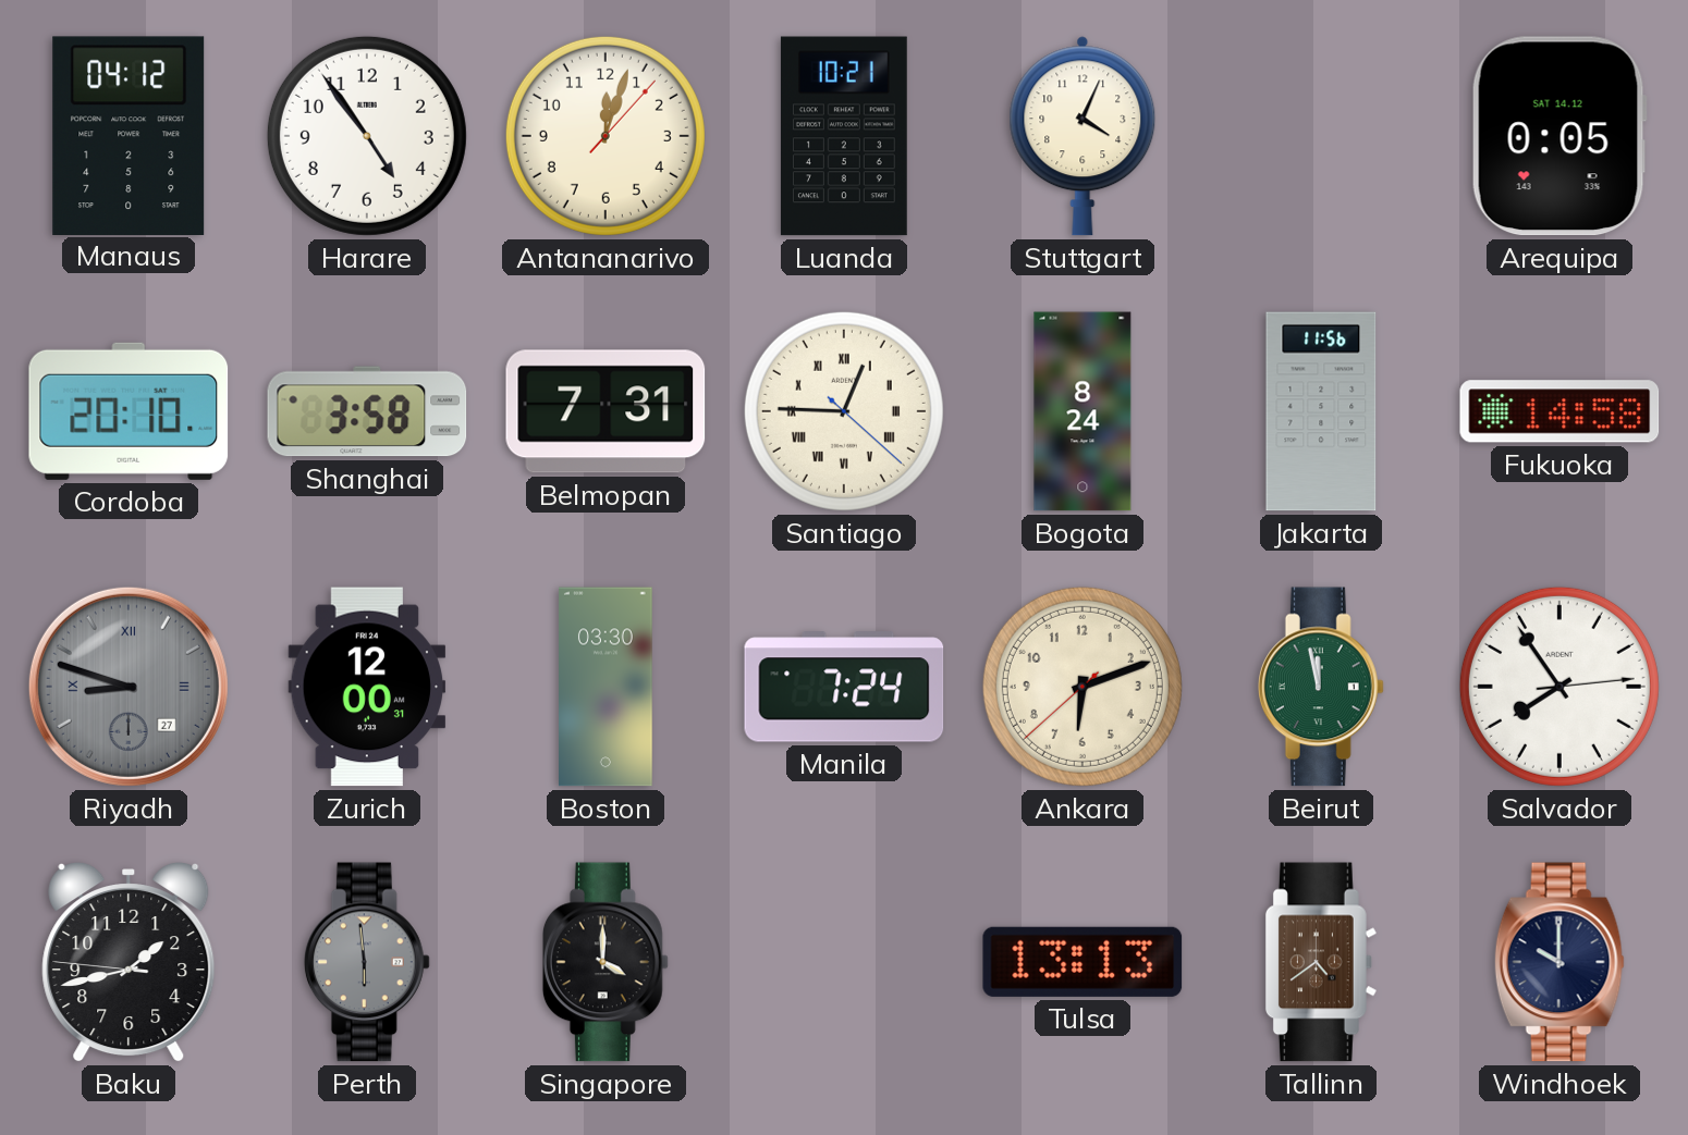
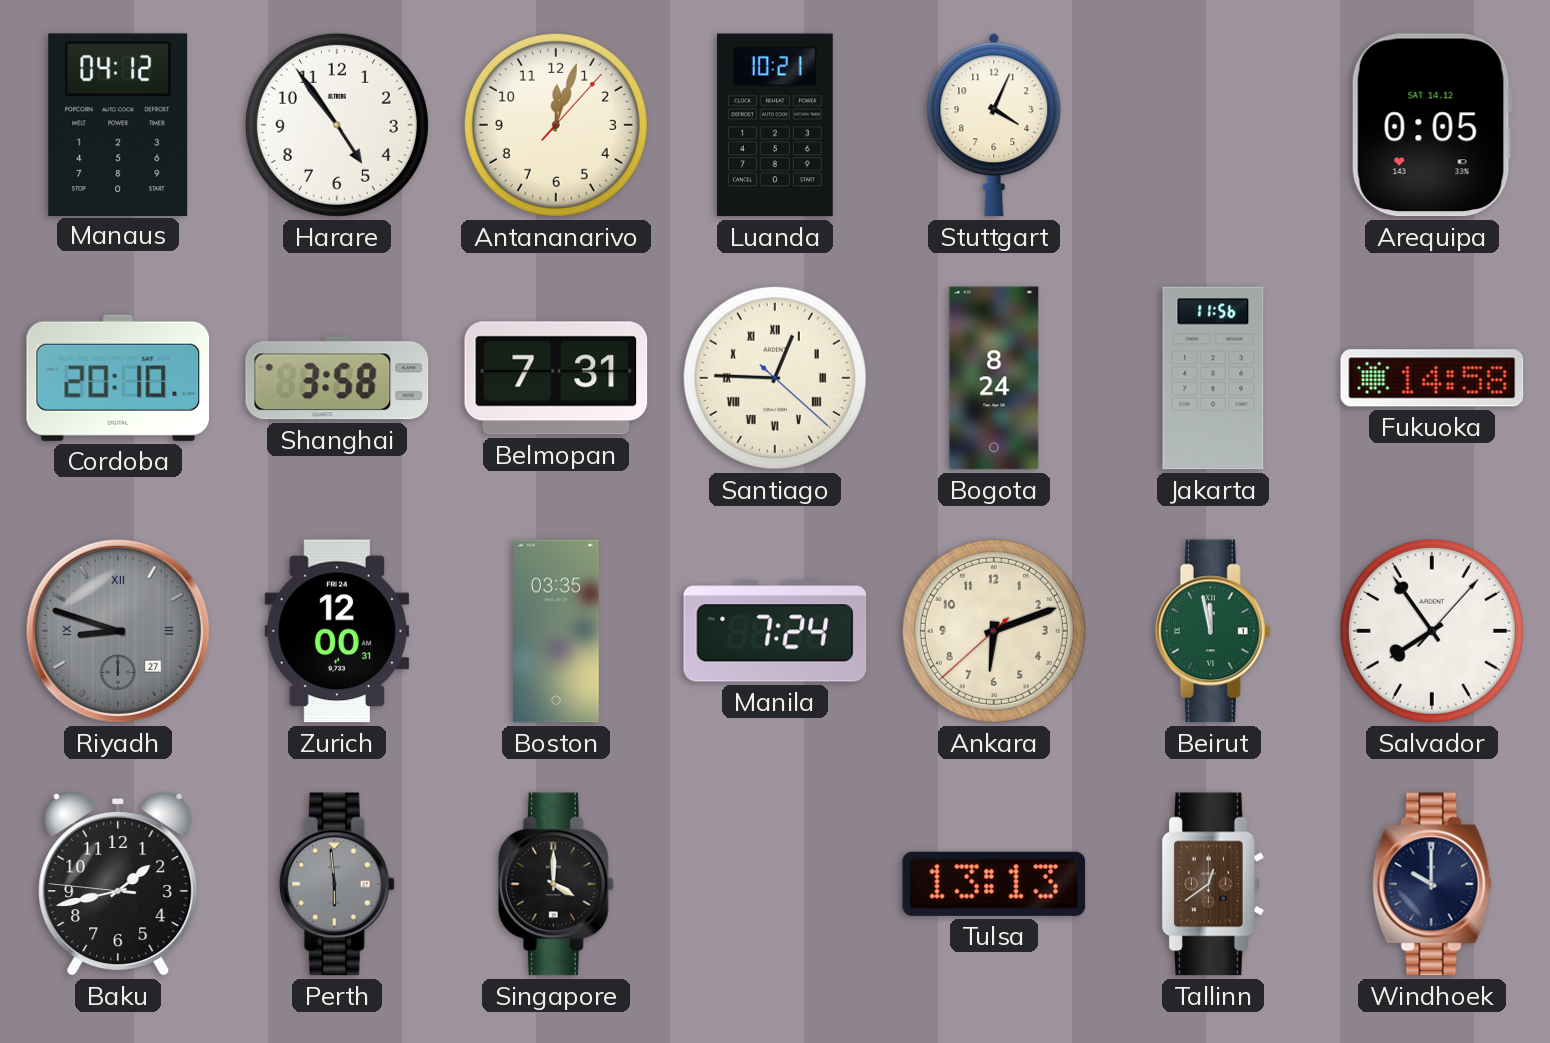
Boston: 03:30 -> 03:35
Salvador: 7:54:14 -> 7:54:07
Tallinn: 4:39 -> 12:39
